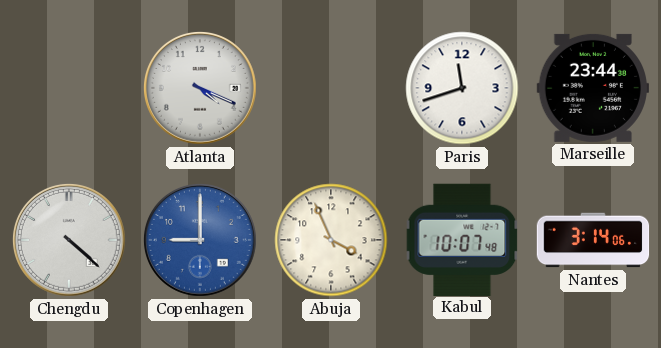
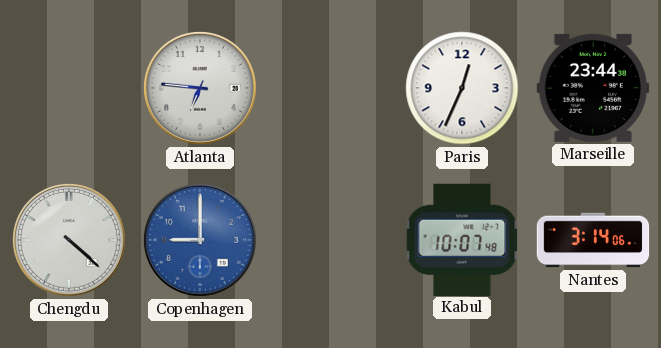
Atlanta: 4:19 -> 6:46
Paris: 11:42 -> 12:34
Abuja: 3:56 -> none
